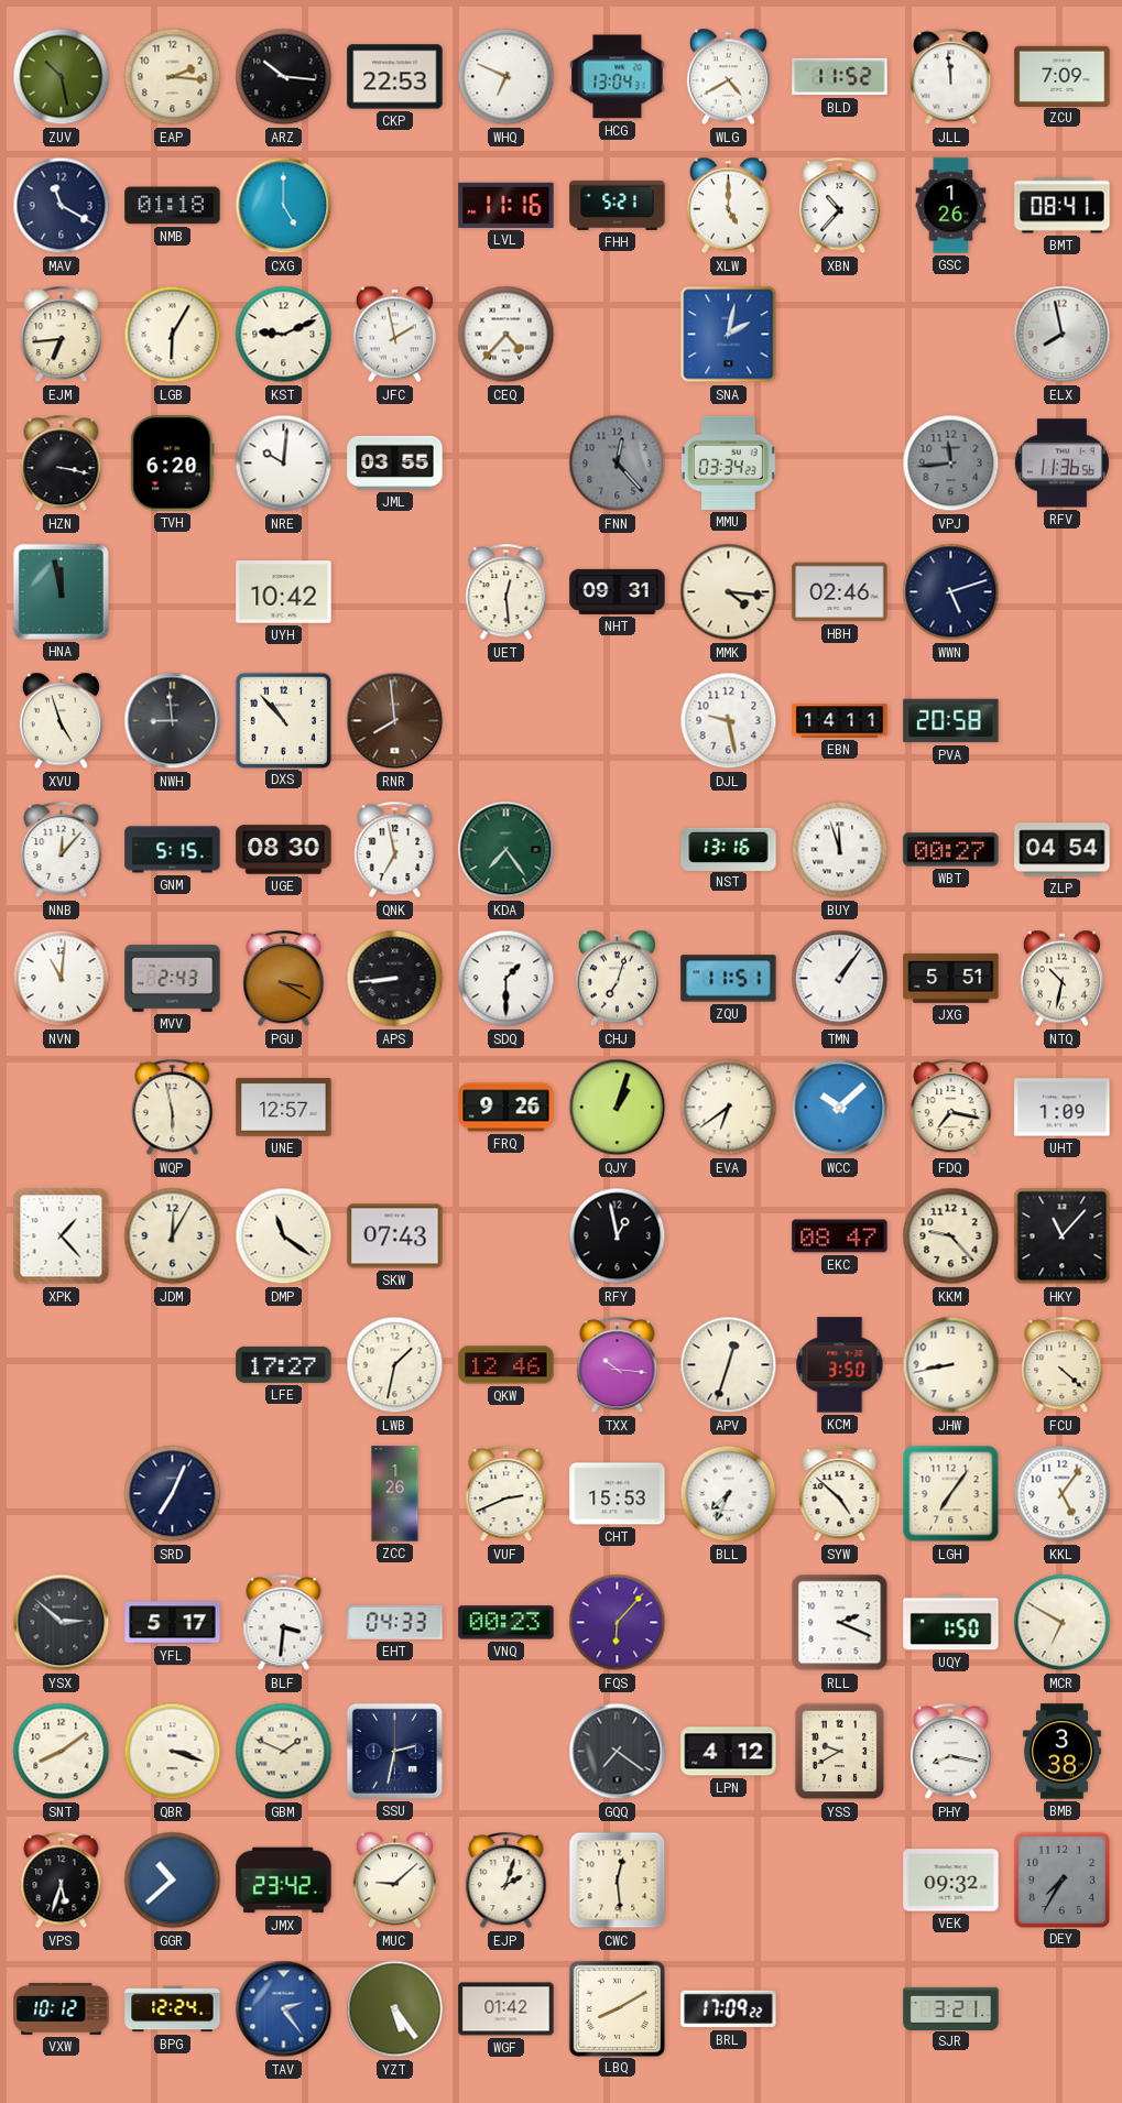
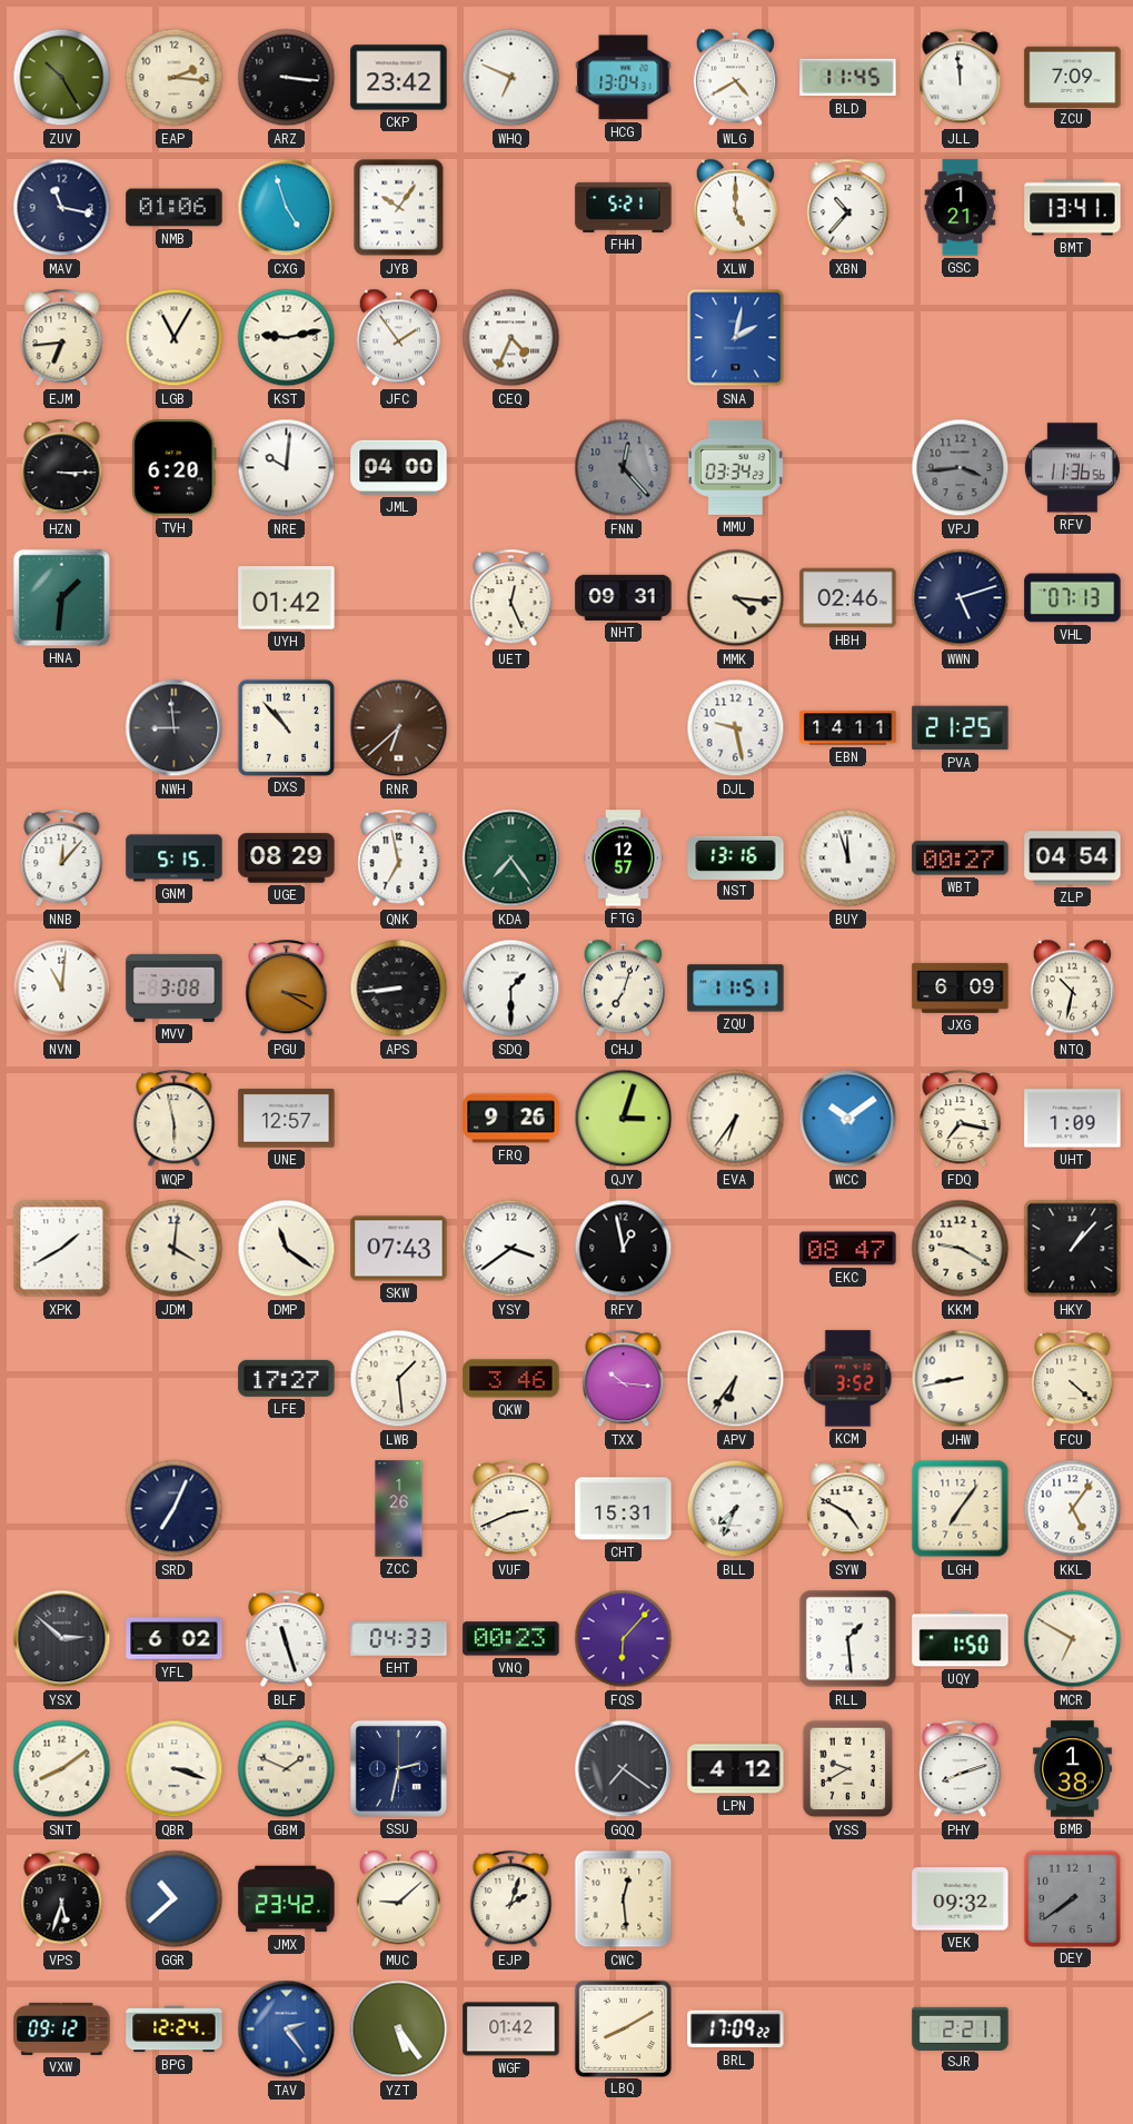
ZUV: 10:28 -> 10:25
ARZ: 10:16 -> 3:16
CKP: 22:53 -> 23:42
BLD: 11:52 -> 11:45
MAV: 11:20 -> 11:17
NMB: 01:18 -> 01:06
CXG: 5:00 -> 4:57
JYB: none -> 10:06
LVL: 11:16 -> none
GSC: 1:26 -> 1:21
BMT: 08:41 -> 13:41
LGB: 6:05 -> 11:05
KST: 9:11 -> 9:13
JFC: 1:58 -> 1:54
CEQ: 4:37 -> 4:34
ELX: 7:58 -> none
HZN: 3:17 -> 3:15
JML: 03:55 -> 04:00
VPJ: 11:44 -> 3:44
HNA: 11:58 -> 1:31
UYH: 10:42 -> 01:42
UET: 12:29 -> 12:26
VHL: none -> 07:13
XVU: 4:57 -> none
RNR: 7:59 -> 6:38
PVA: 20:58 -> 21:25
UGE: 08:30 -> 08:29
FTG: none -> 12:57
MVV: 2:43 -> 3:08
TMN: 1:06 -> none
JXG: 5:51 -> 6:09
QJY: 1:03 -> 3:03
EVA: 6:39 -> 6:36
WCC: 10:08 -> 10:09
XPK: 1:23 -> 1:40
JDM: 12:05 -> 4:01
YSY: none -> 3:39
KKM: 9:23 -> 9:20
HKY: 11:07 -> 1:07
LWB: 1:32 -> 1:29
QKW: 12:46 -> 3:46
APV: 12:33 -> 6:36
KCM: 3:50 -> 3:52
CHT: 15:53 -> 15:31
SYW: 4:52 -> 4:50
YFL: 5:17 -> 6:02
BLF: 3:31 -> 11:27
RLL: 2:19 -> 1:29
PHY: 8:17 -> 8:12
BMB: 3:38 -> 1:38
DEY: 7:35 -> 7:39
VXW: 10:12 -> 09:12
SJR: 3:21 -> 2:21
